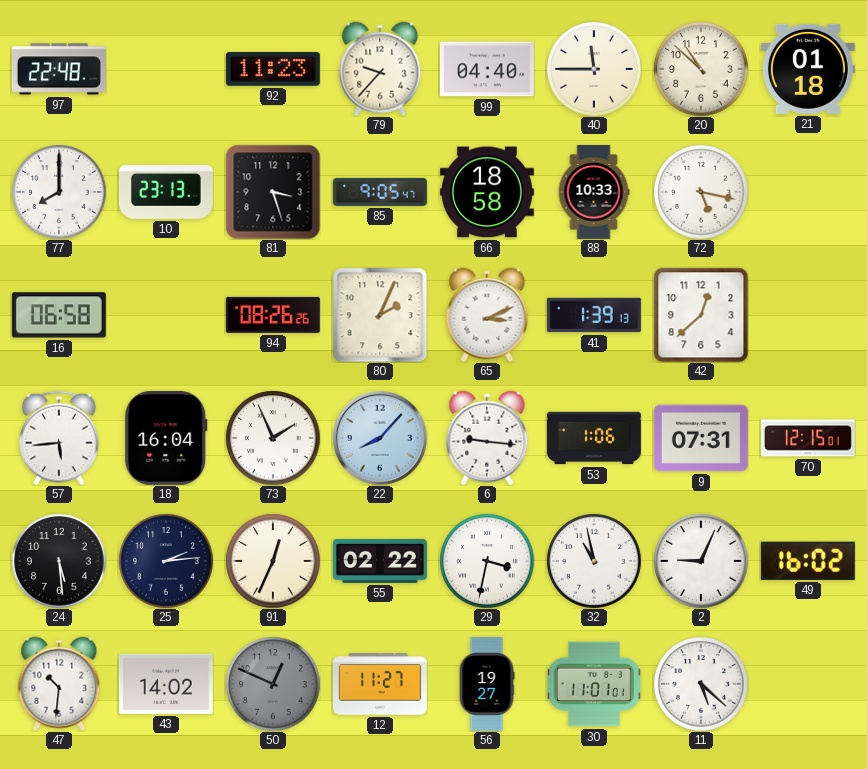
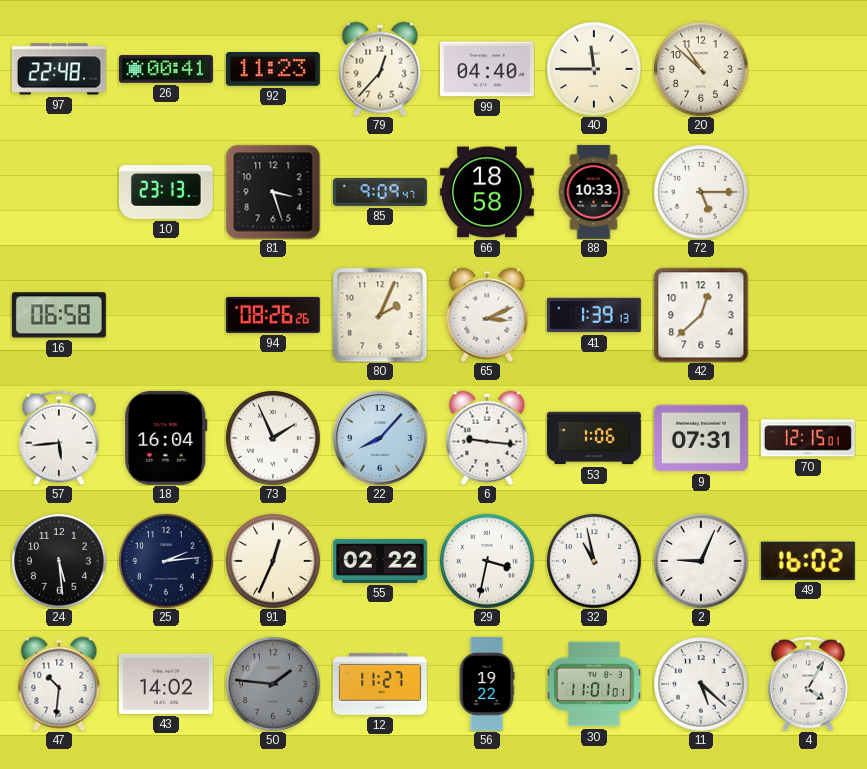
26: none -> 00:41
79: 9:37 -> 12:37
21: 01:18 -> none
77: 8:00 -> none
85: 9:05 -> 9:09
72: 5:17 -> 5:15
50: 12:49 -> 1:46
56: 19:27 -> 19:22
4: none -> 4:05
